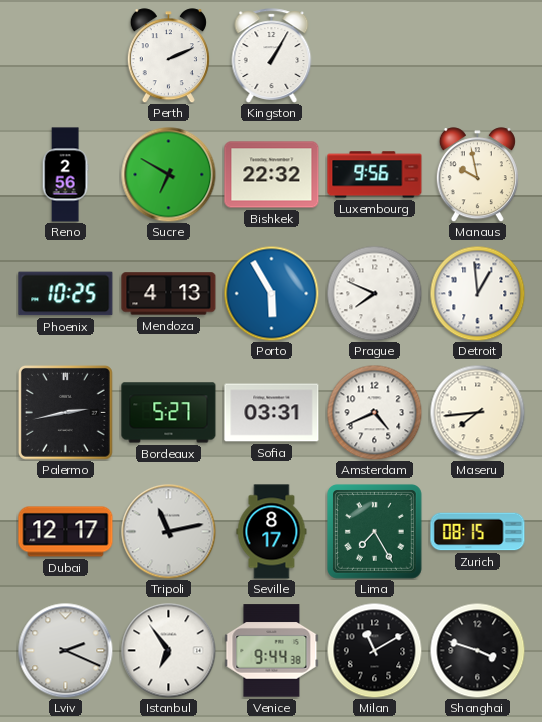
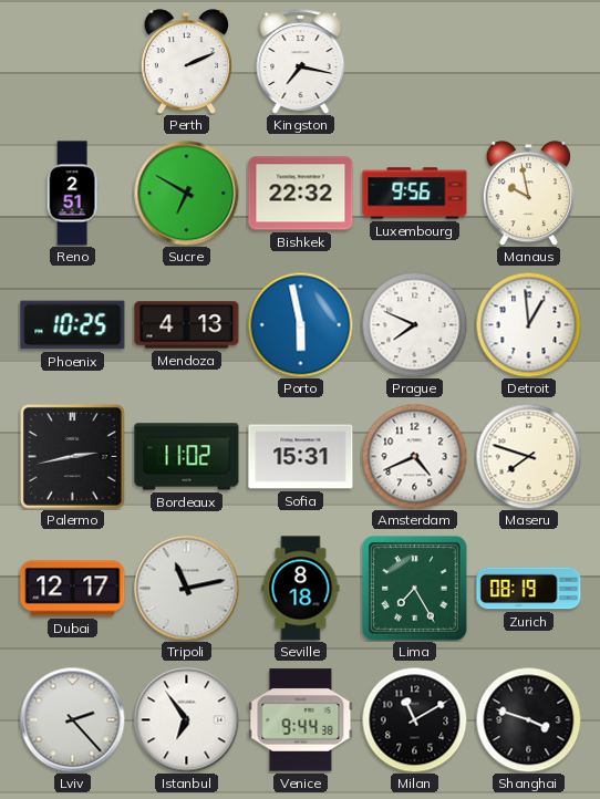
Kingston: 1:05 -> 7:17
Reno: 2:56 -> 2:51
Porto: 5:55 -> 5:58
Bordeaux: 5:27 -> 11:02
Sofia: 03:31 -> 15:31
Maseru: 7:44 -> 7:48
Seville: 8:17 -> 8:18
Zurich: 08:15 -> 08:19
Lviv: 2:19 -> 2:23
